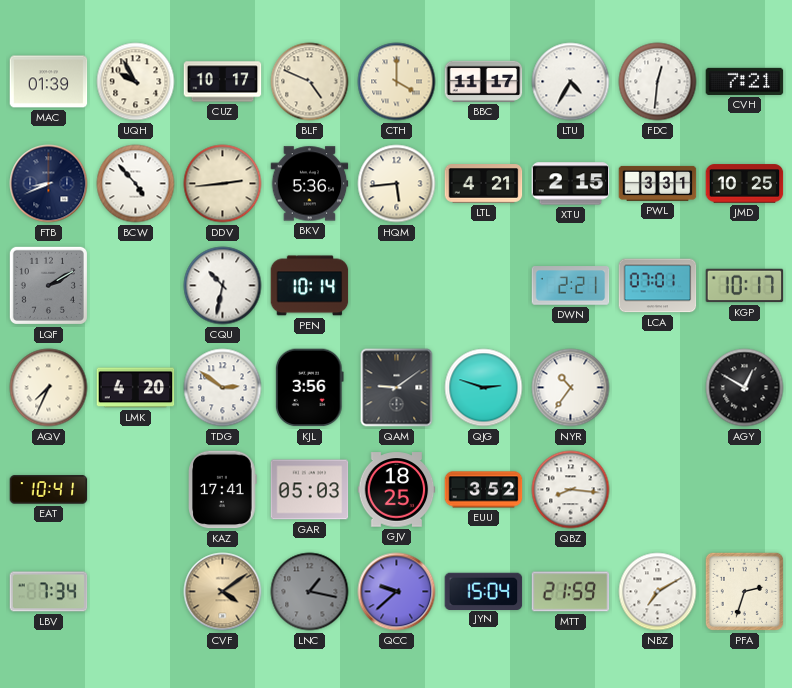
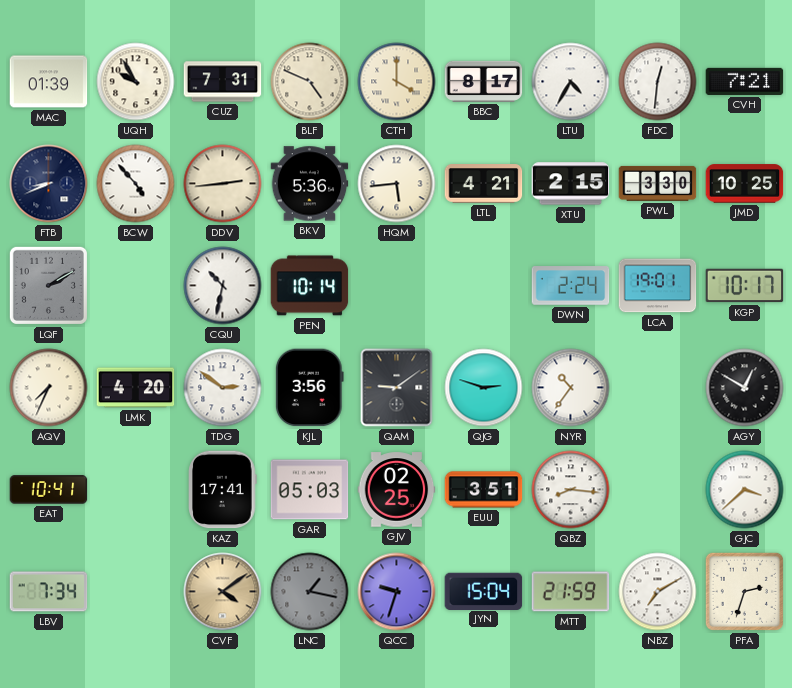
CUZ: 10:17 -> 7:31
BBC: 11:17 -> 8:17
PWL: 3:31 -> 3:30
DWN: 2:21 -> 2:24
LCA: 07:01 -> 19:01
GJV: 18:25 -> 02:25
EUU: 3:52 -> 3:51
GJC: none -> 3:38
QCC: 9:38 -> 9:33
